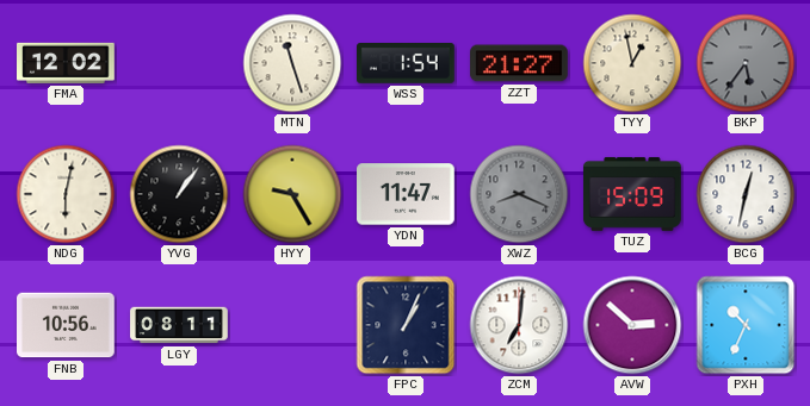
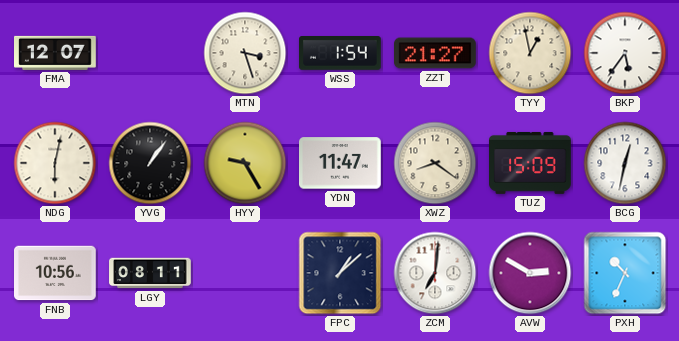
FMA: 12:02 -> 12:07
MTN: 11:27 -> 3:27
BKP dial: grey -> white
XWZ: 8:19 -> 8:21
XWZ dial: grey -> cream
FPC: 1:04 -> 1:08
AVW: 2:52 -> 2:50
